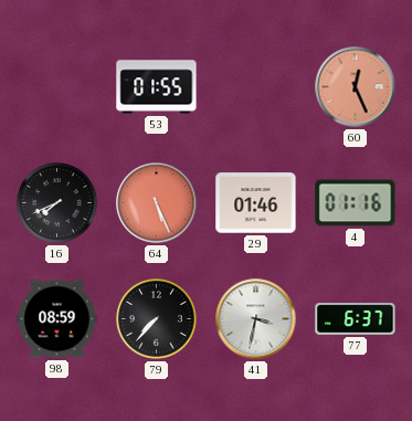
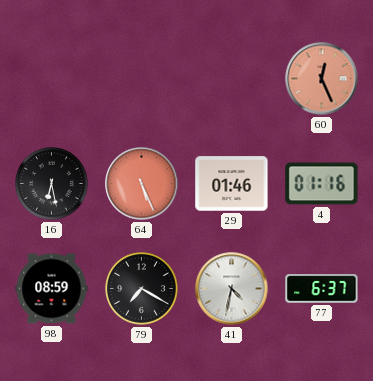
53: 01:55 -> none
16: 7:41 -> 6:28
79: 7:37 -> 7:20
41: 3:32 -> 4:32
